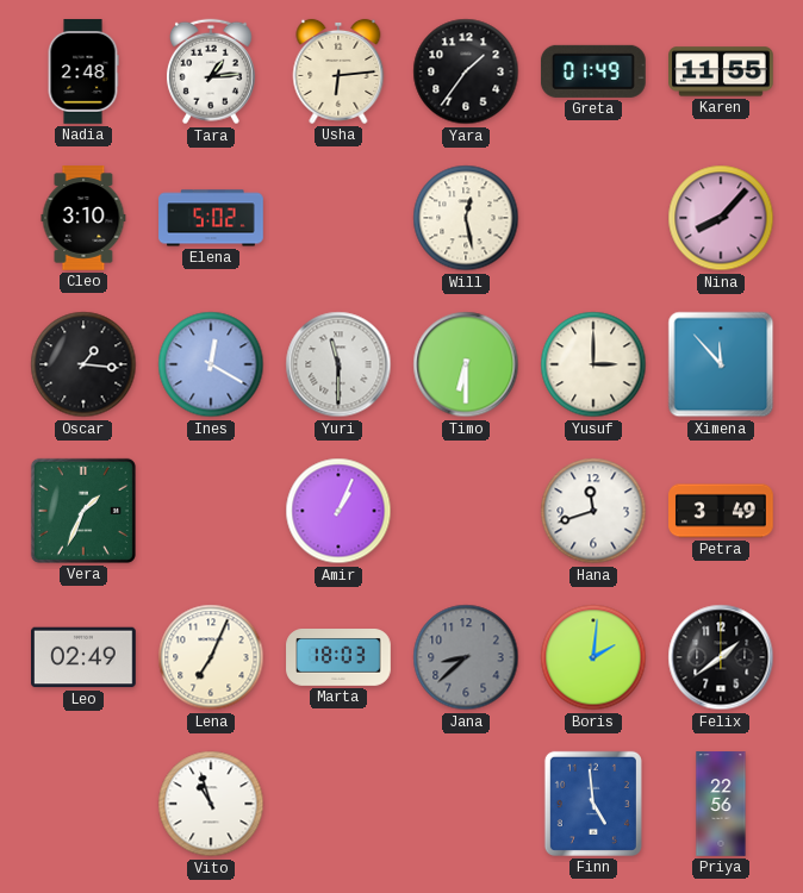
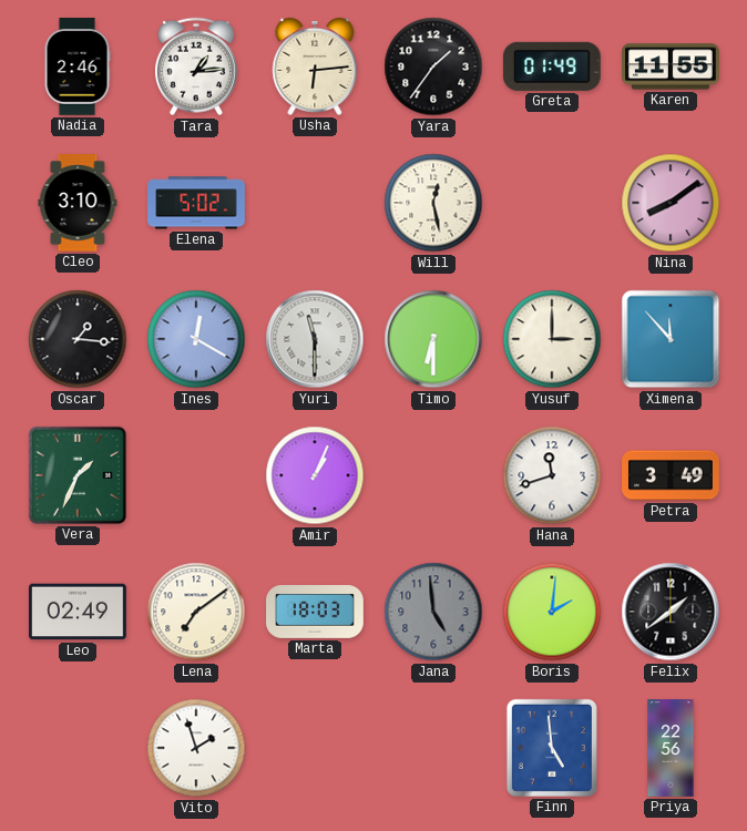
Nadia: 2:48 -> 2:46
Nina: 8:07 -> 8:09
Lena: 7:04 -> 7:09
Jana: 8:38 -> 4:59
Vito: 10:57 -> 1:57
